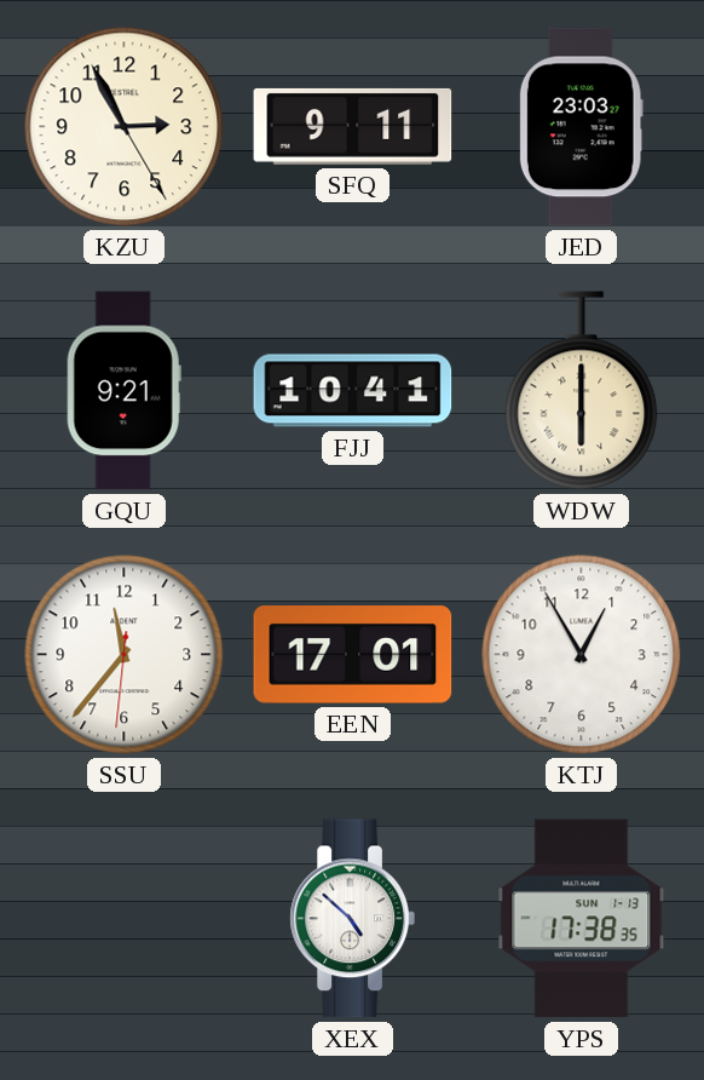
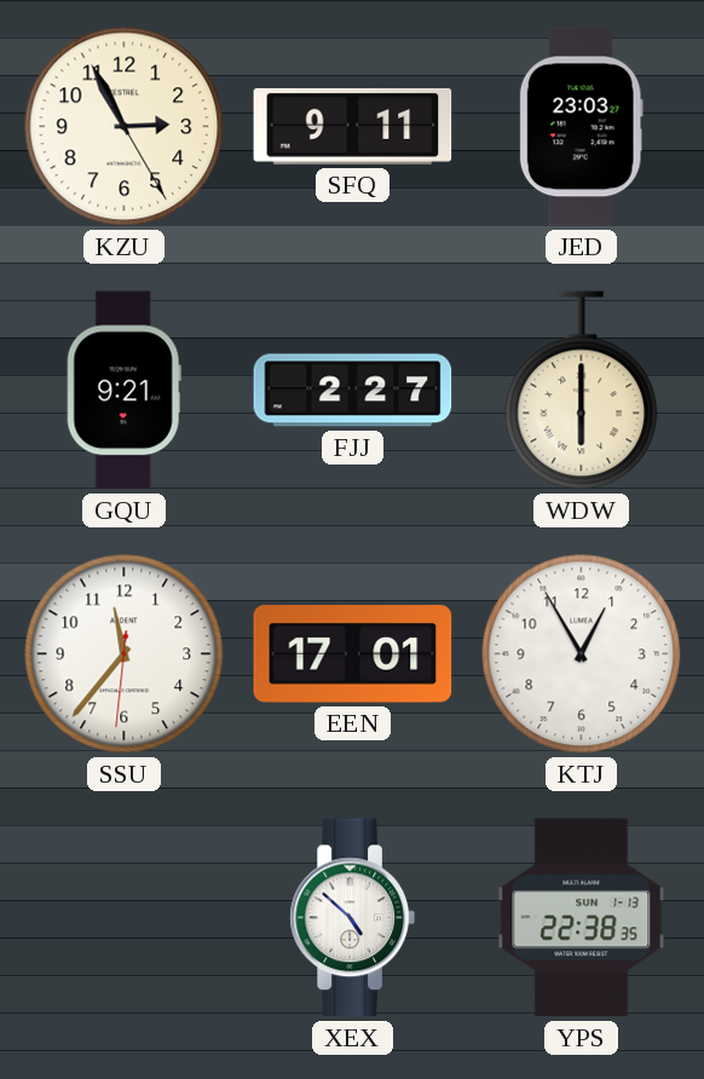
FJJ: 10:41 -> 2:27
YPS: 17:38 -> 22:38
